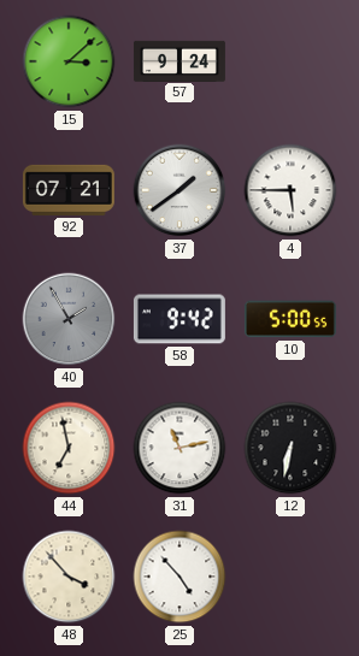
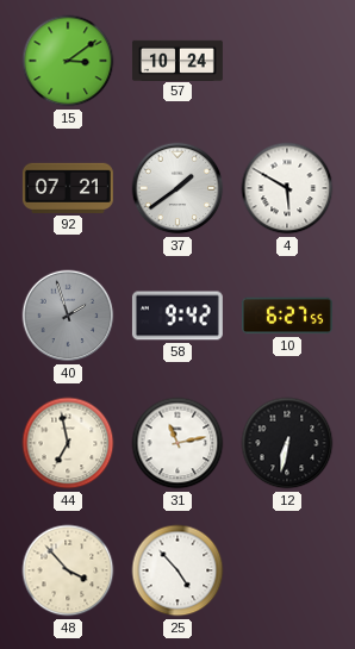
15: 3:08 -> 3:09
57: 9:24 -> 10:24
4: 5:45 -> 5:50
40: 1:55 -> 1:57
10: 5:00 -> 6:27
